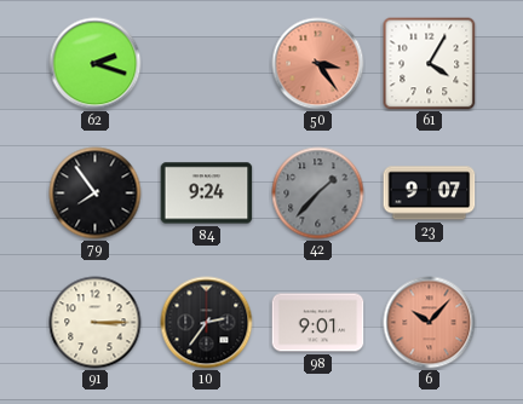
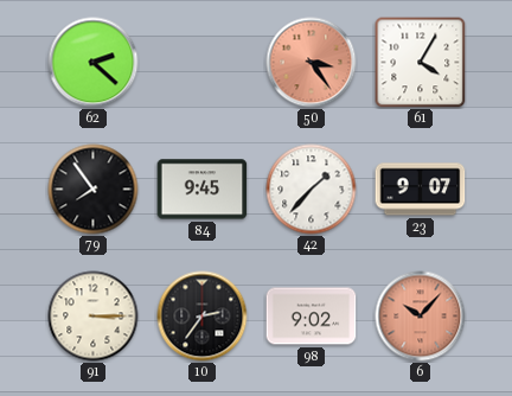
62: 2:18 -> 2:22
84: 9:24 -> 9:45
42 dial: grey -> white
98: 9:01 -> 9:02
